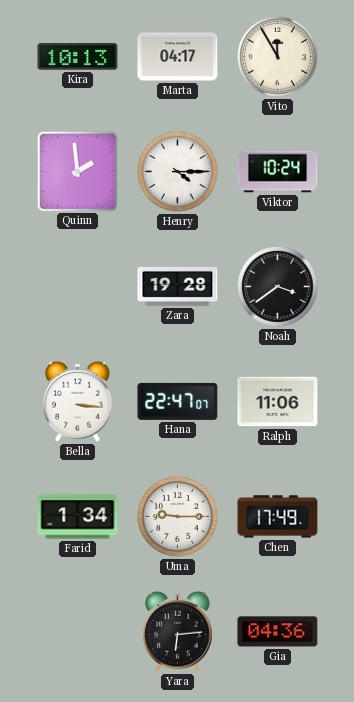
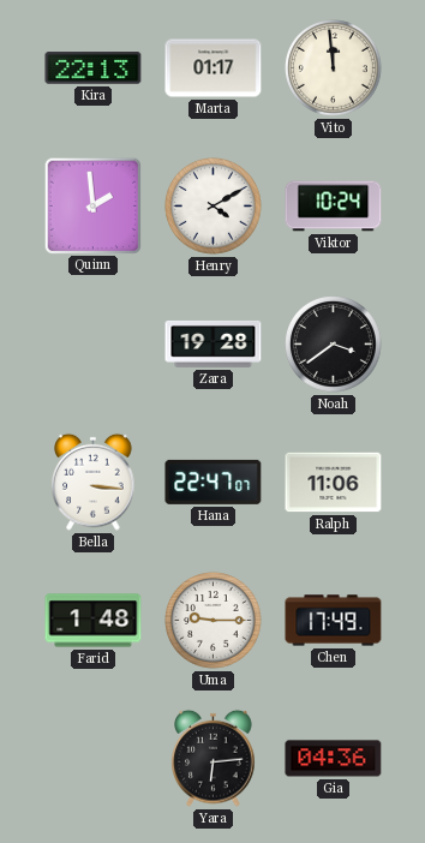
Kira: 10:13 -> 22:13
Marta: 04:17 -> 01:17
Vito: 11:55 -> 11:59
Henry: 4:15 -> 4:10
Farid: 1:34 -> 1:48
